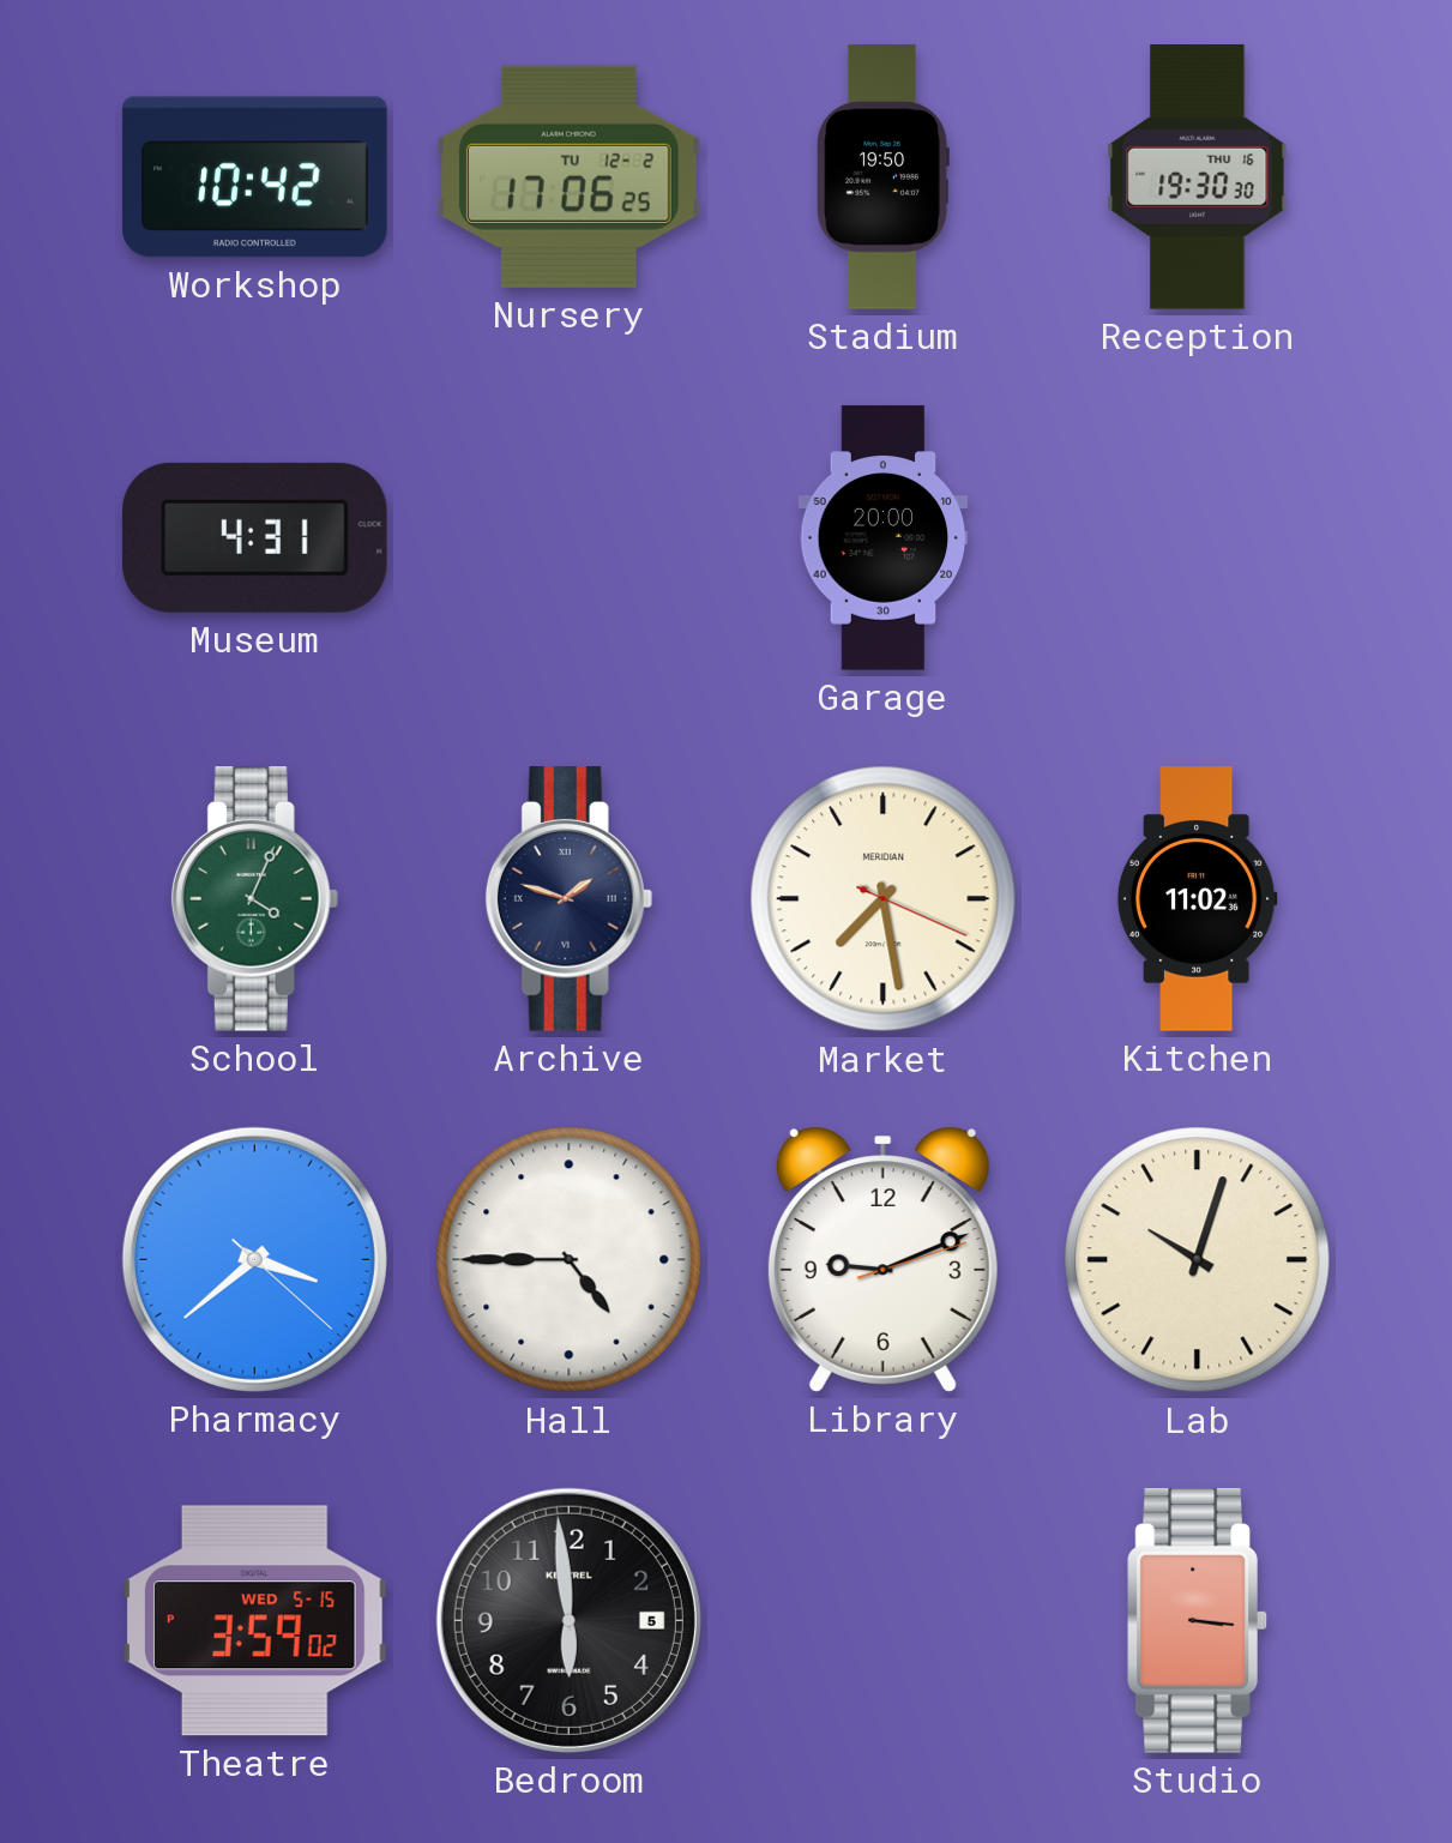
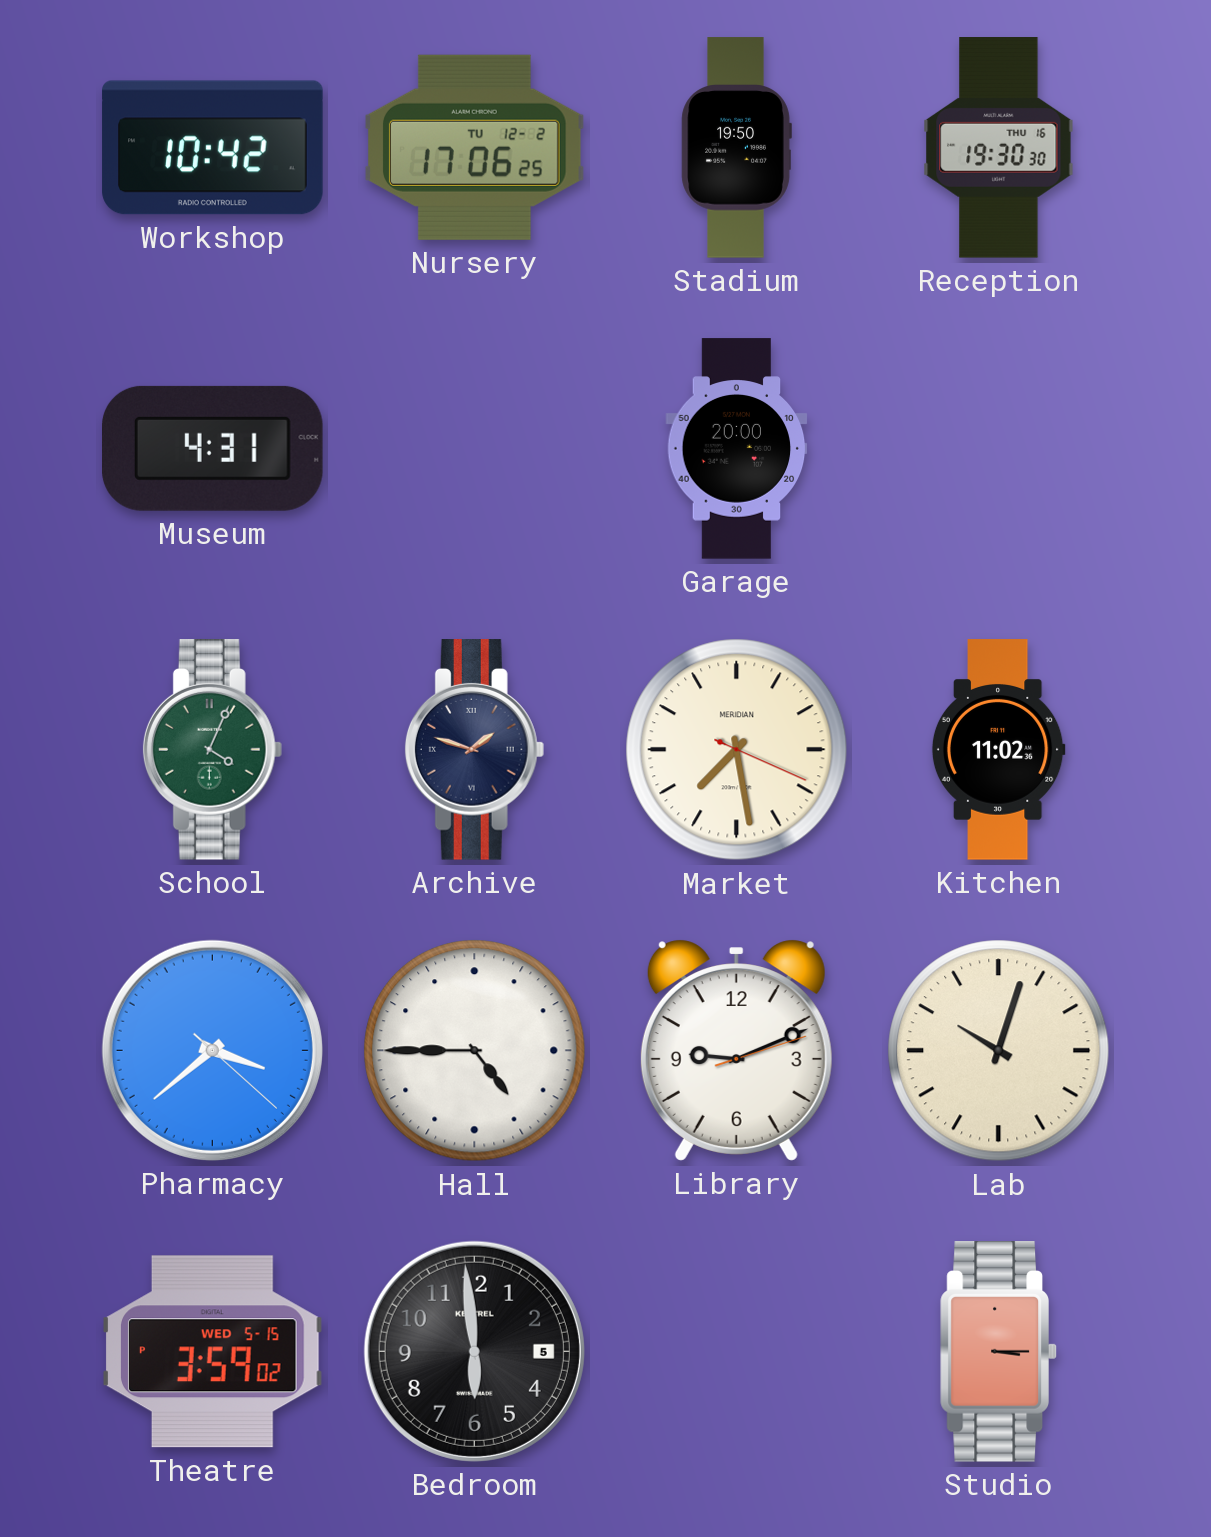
Studio: 3:16 -> 3:15
